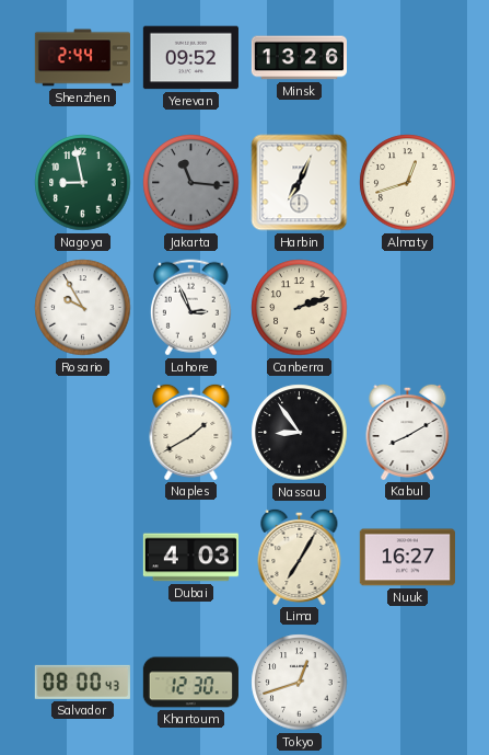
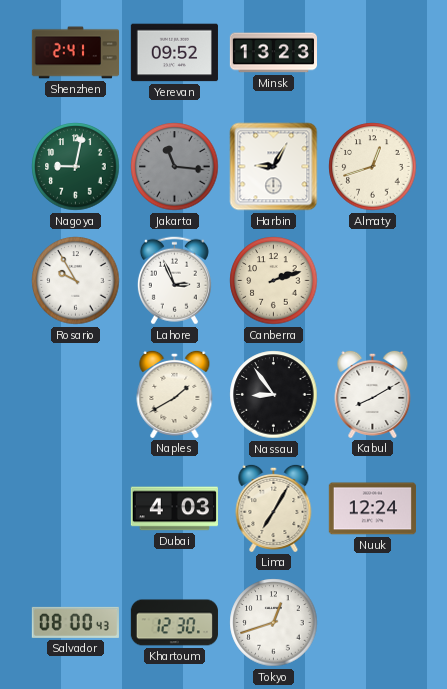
Shenzhen: 2:44 -> 2:41
Minsk: 13:26 -> 13:23
Nagoya: 8:58 -> 9:02
Harbin: 7:04 -> 9:05
Nuuk: 16:27 -> 12:24
